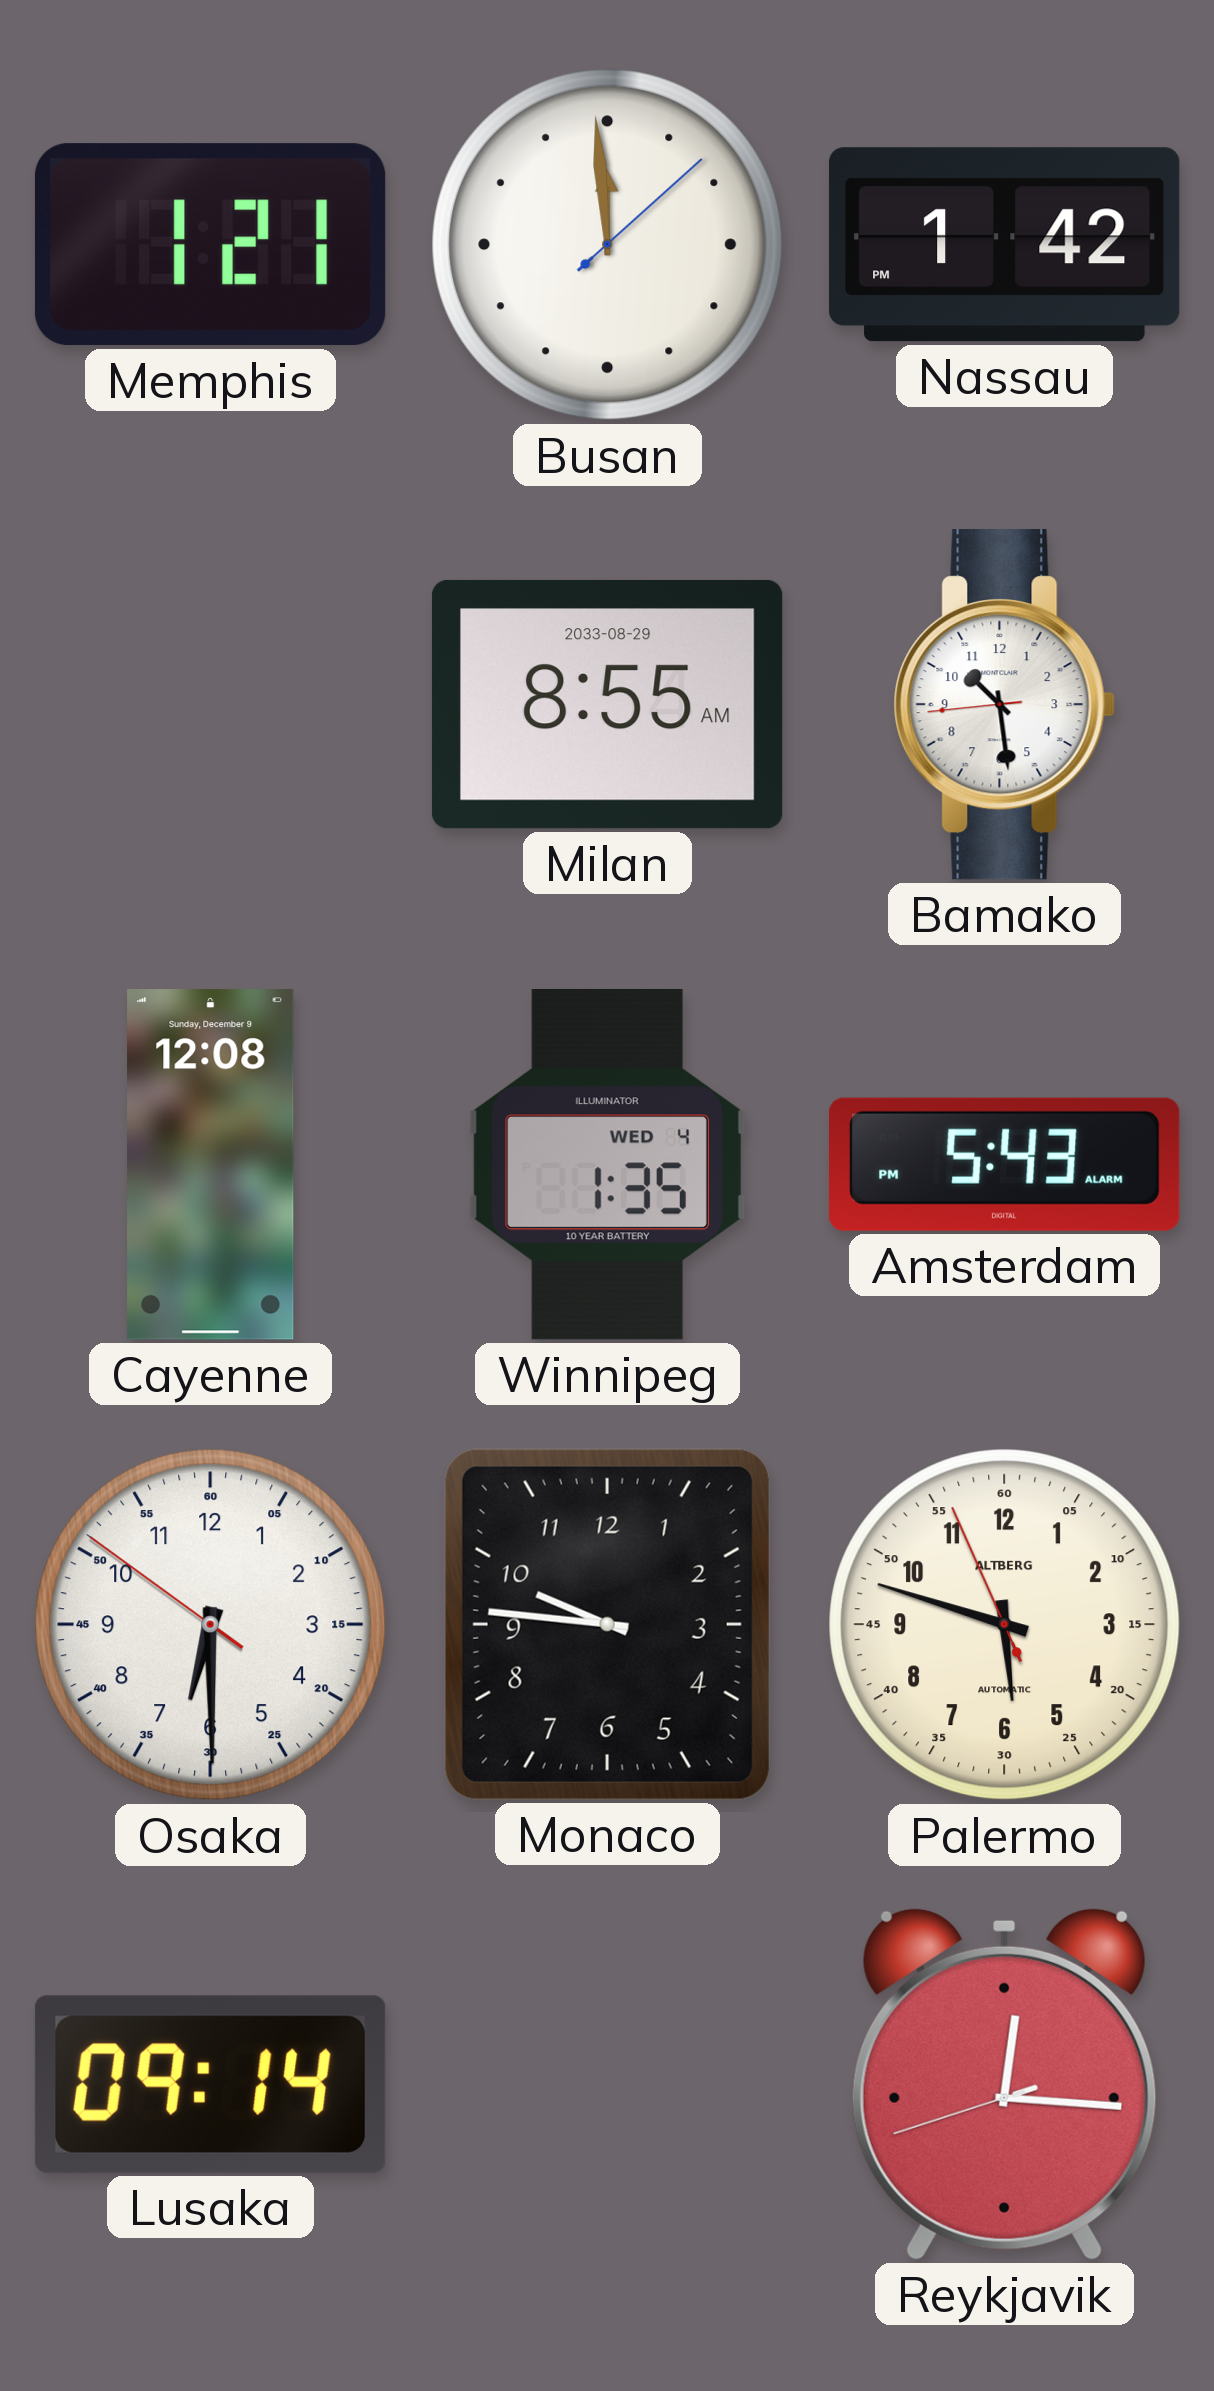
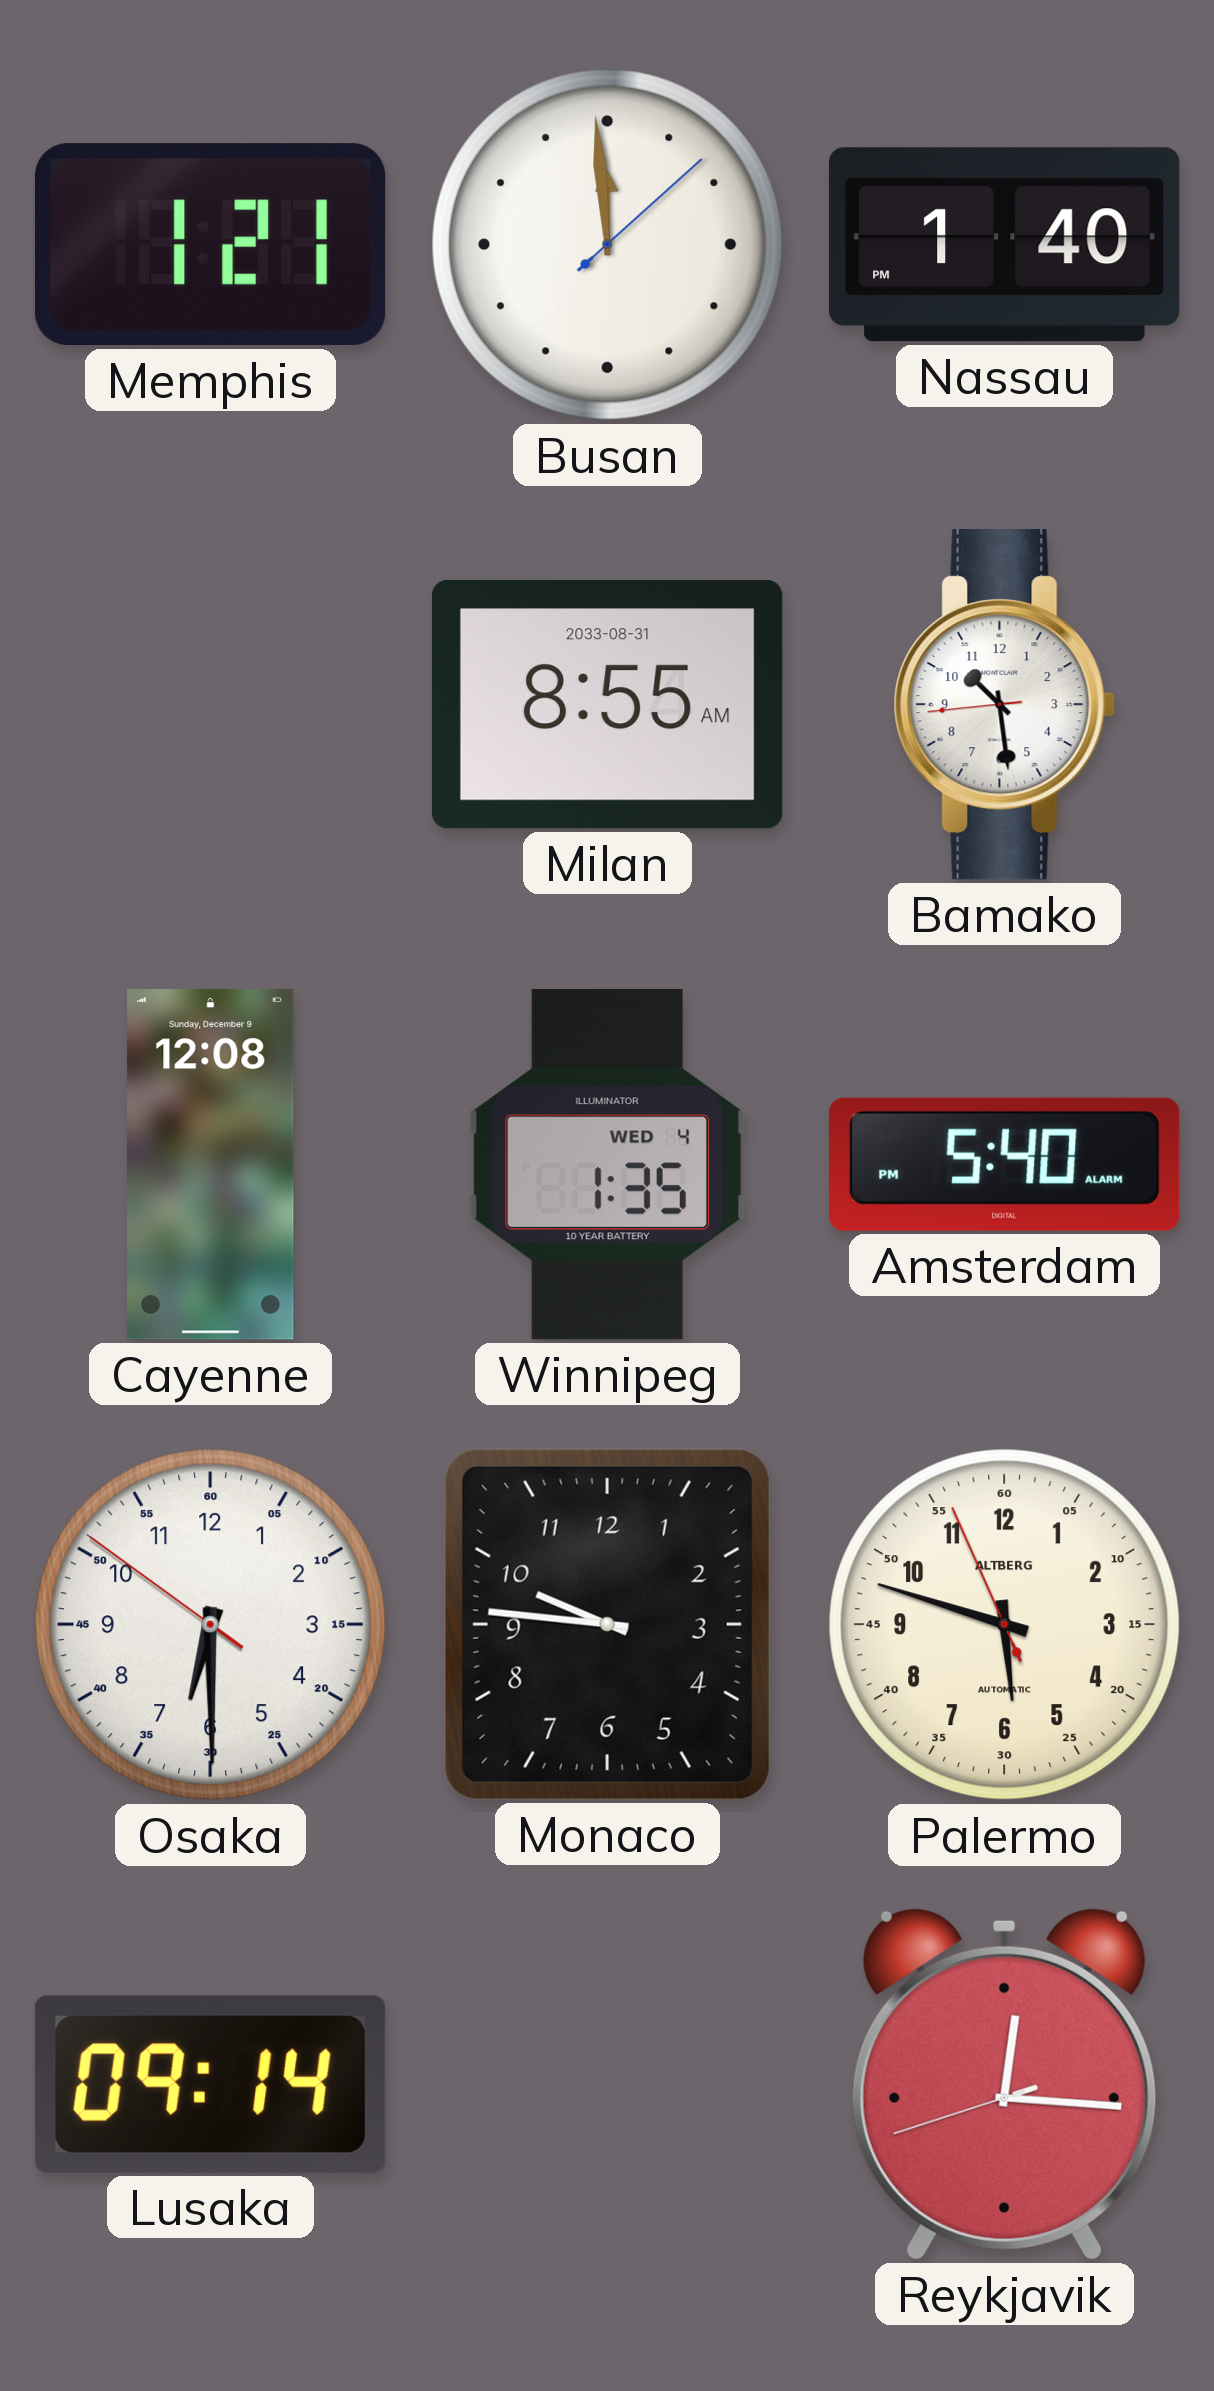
Nassau: 1:42 -> 1:40
Milan date: 2033-08-29 -> 2033-08-31
Amsterdam: 5:43 -> 5:40
